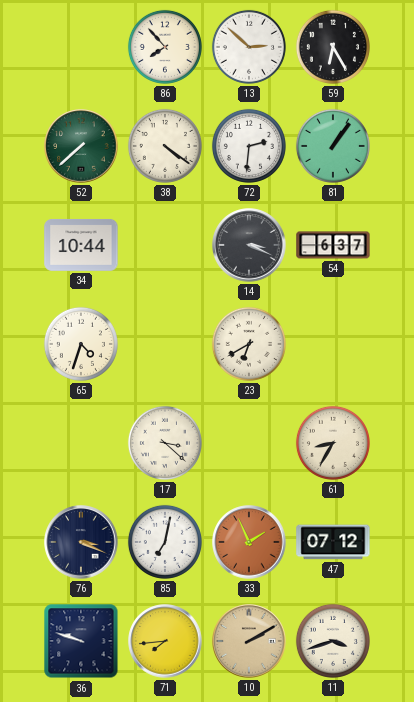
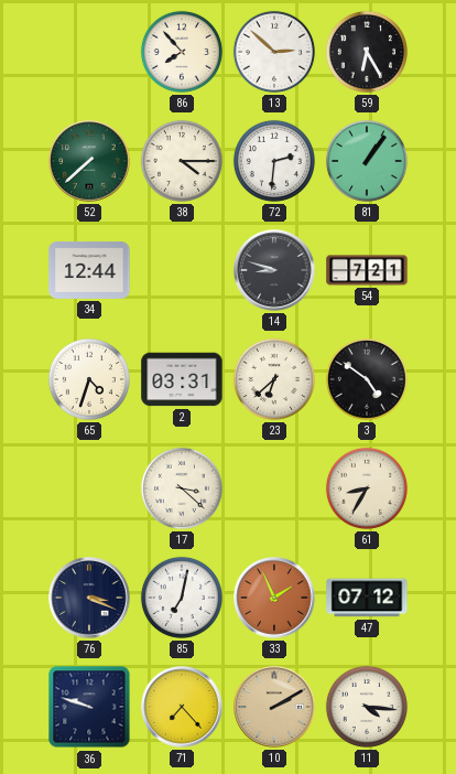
38: 4:21 -> 4:15
34: 10:44 -> 12:44
14: 3:19 -> 8:48
54: 6:37 -> 7:21
2: none -> 03:31
23: 6:40 -> 6:38
3: none -> 4:51
71: 7:44 -> 7:23
11: 3:42 -> 4:16
